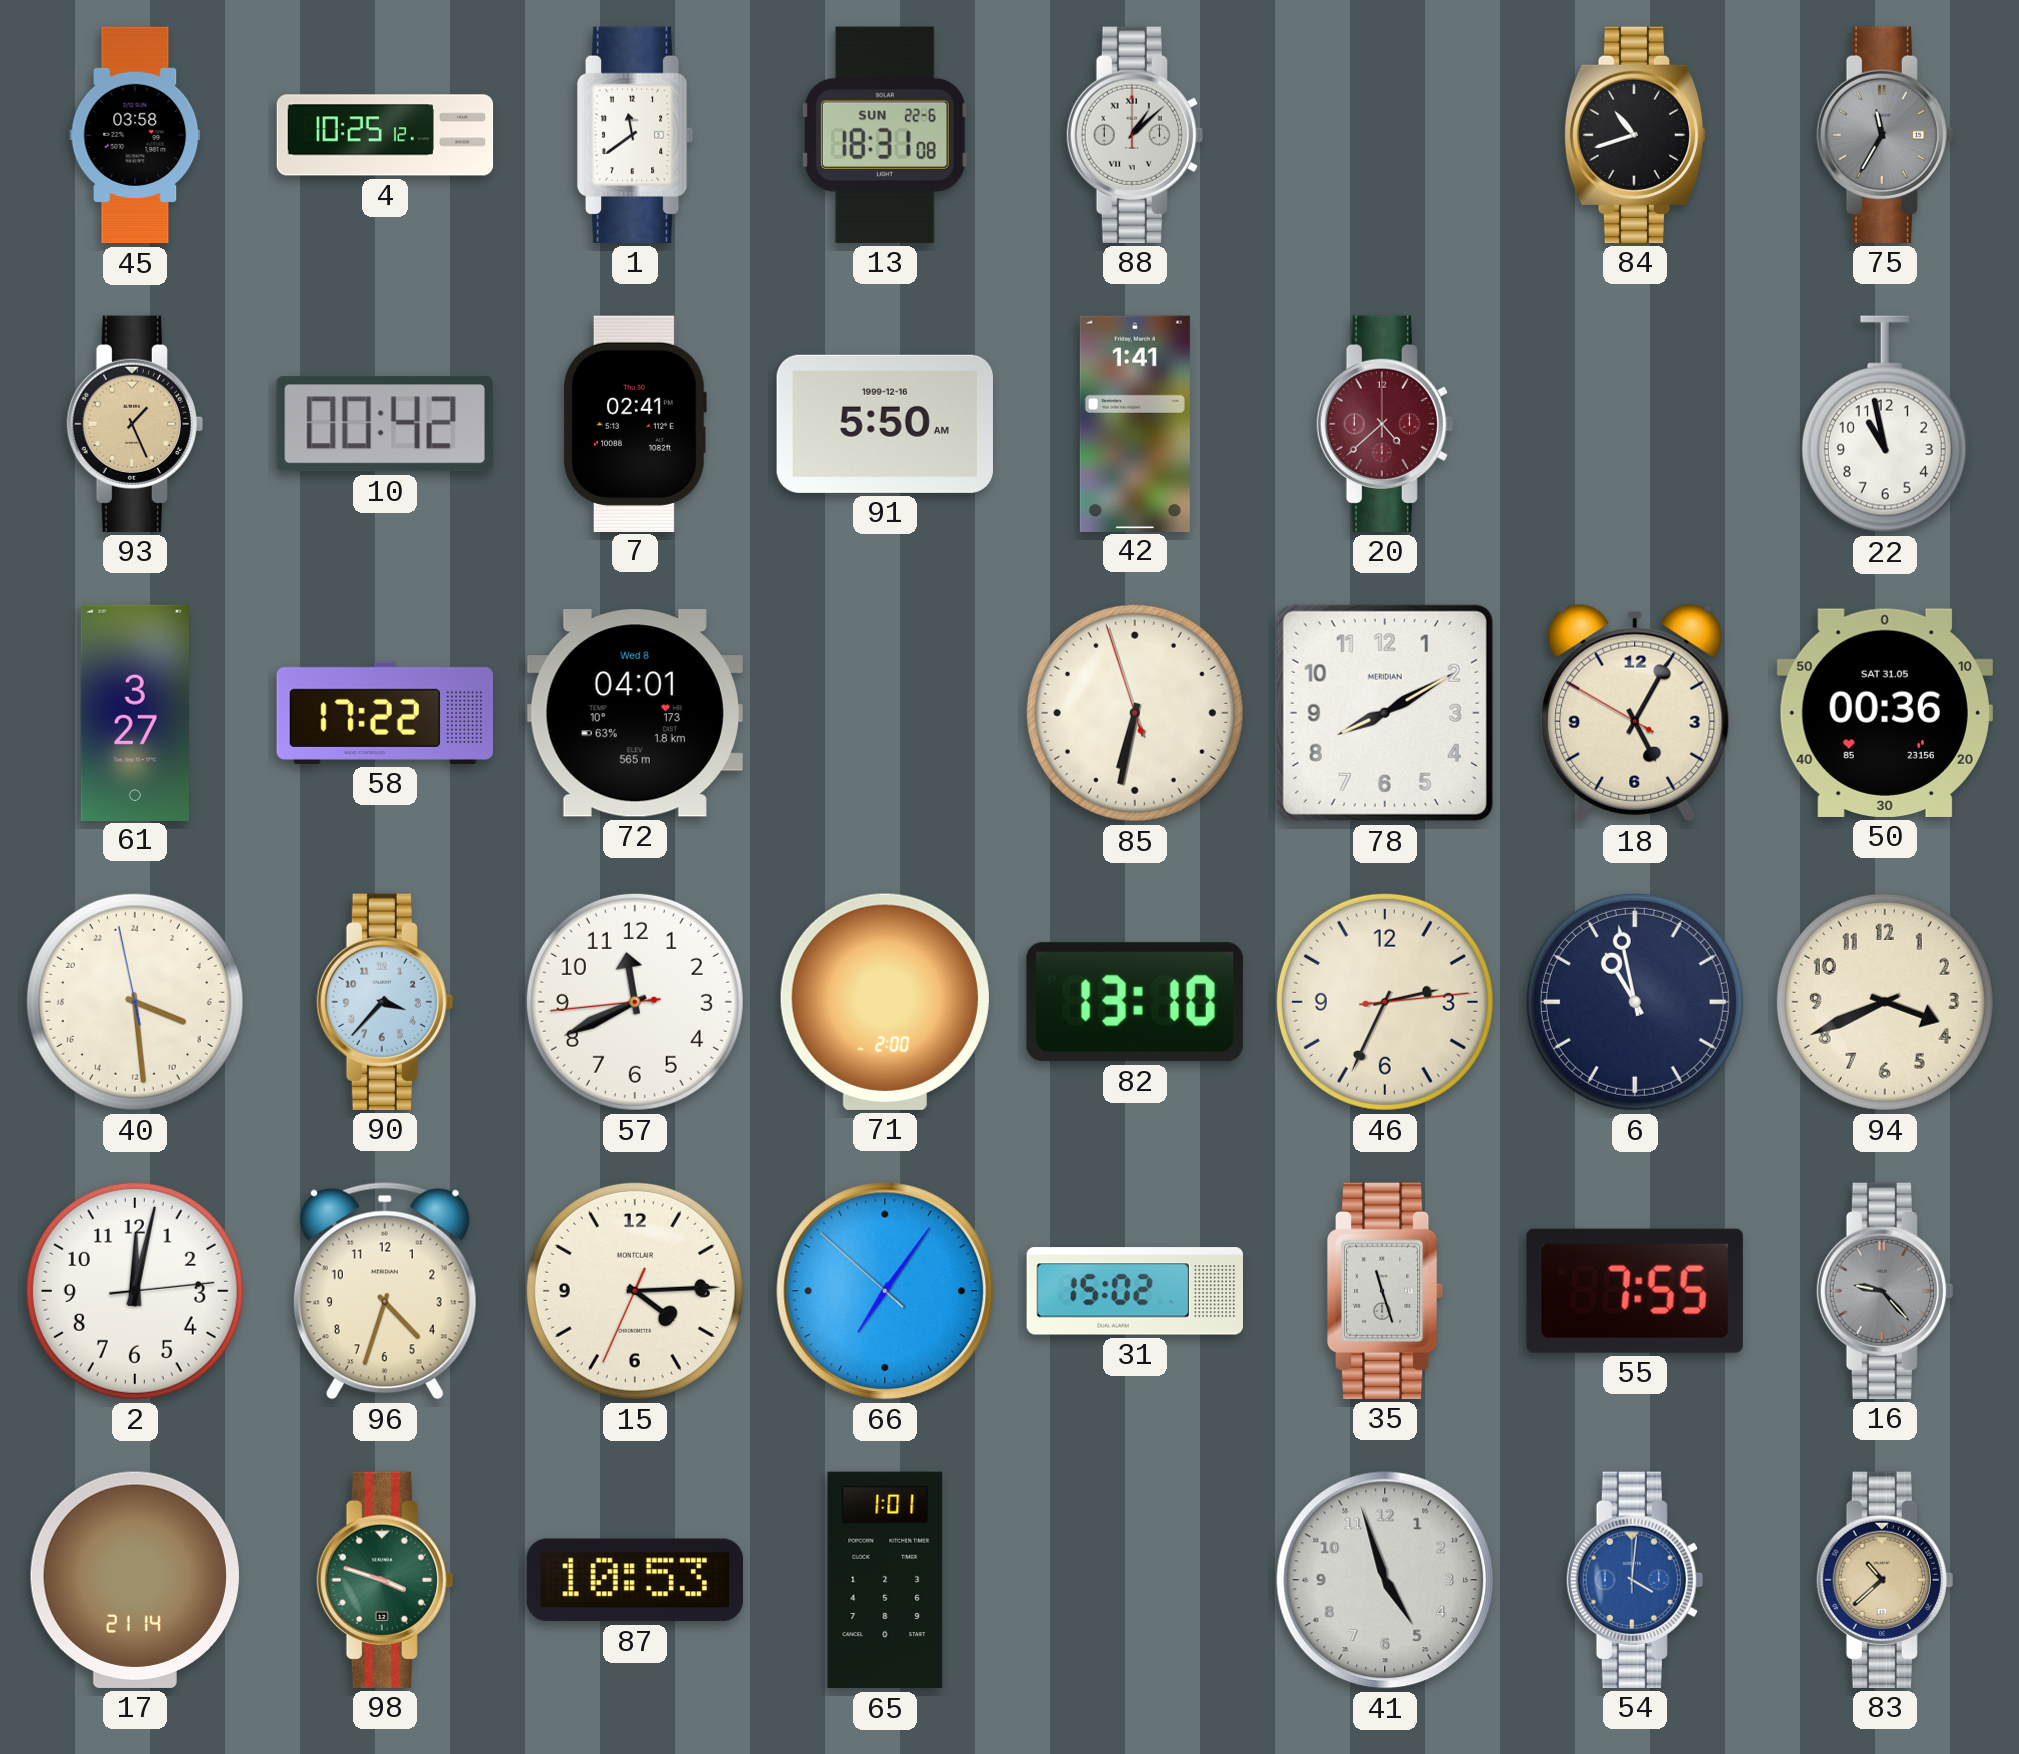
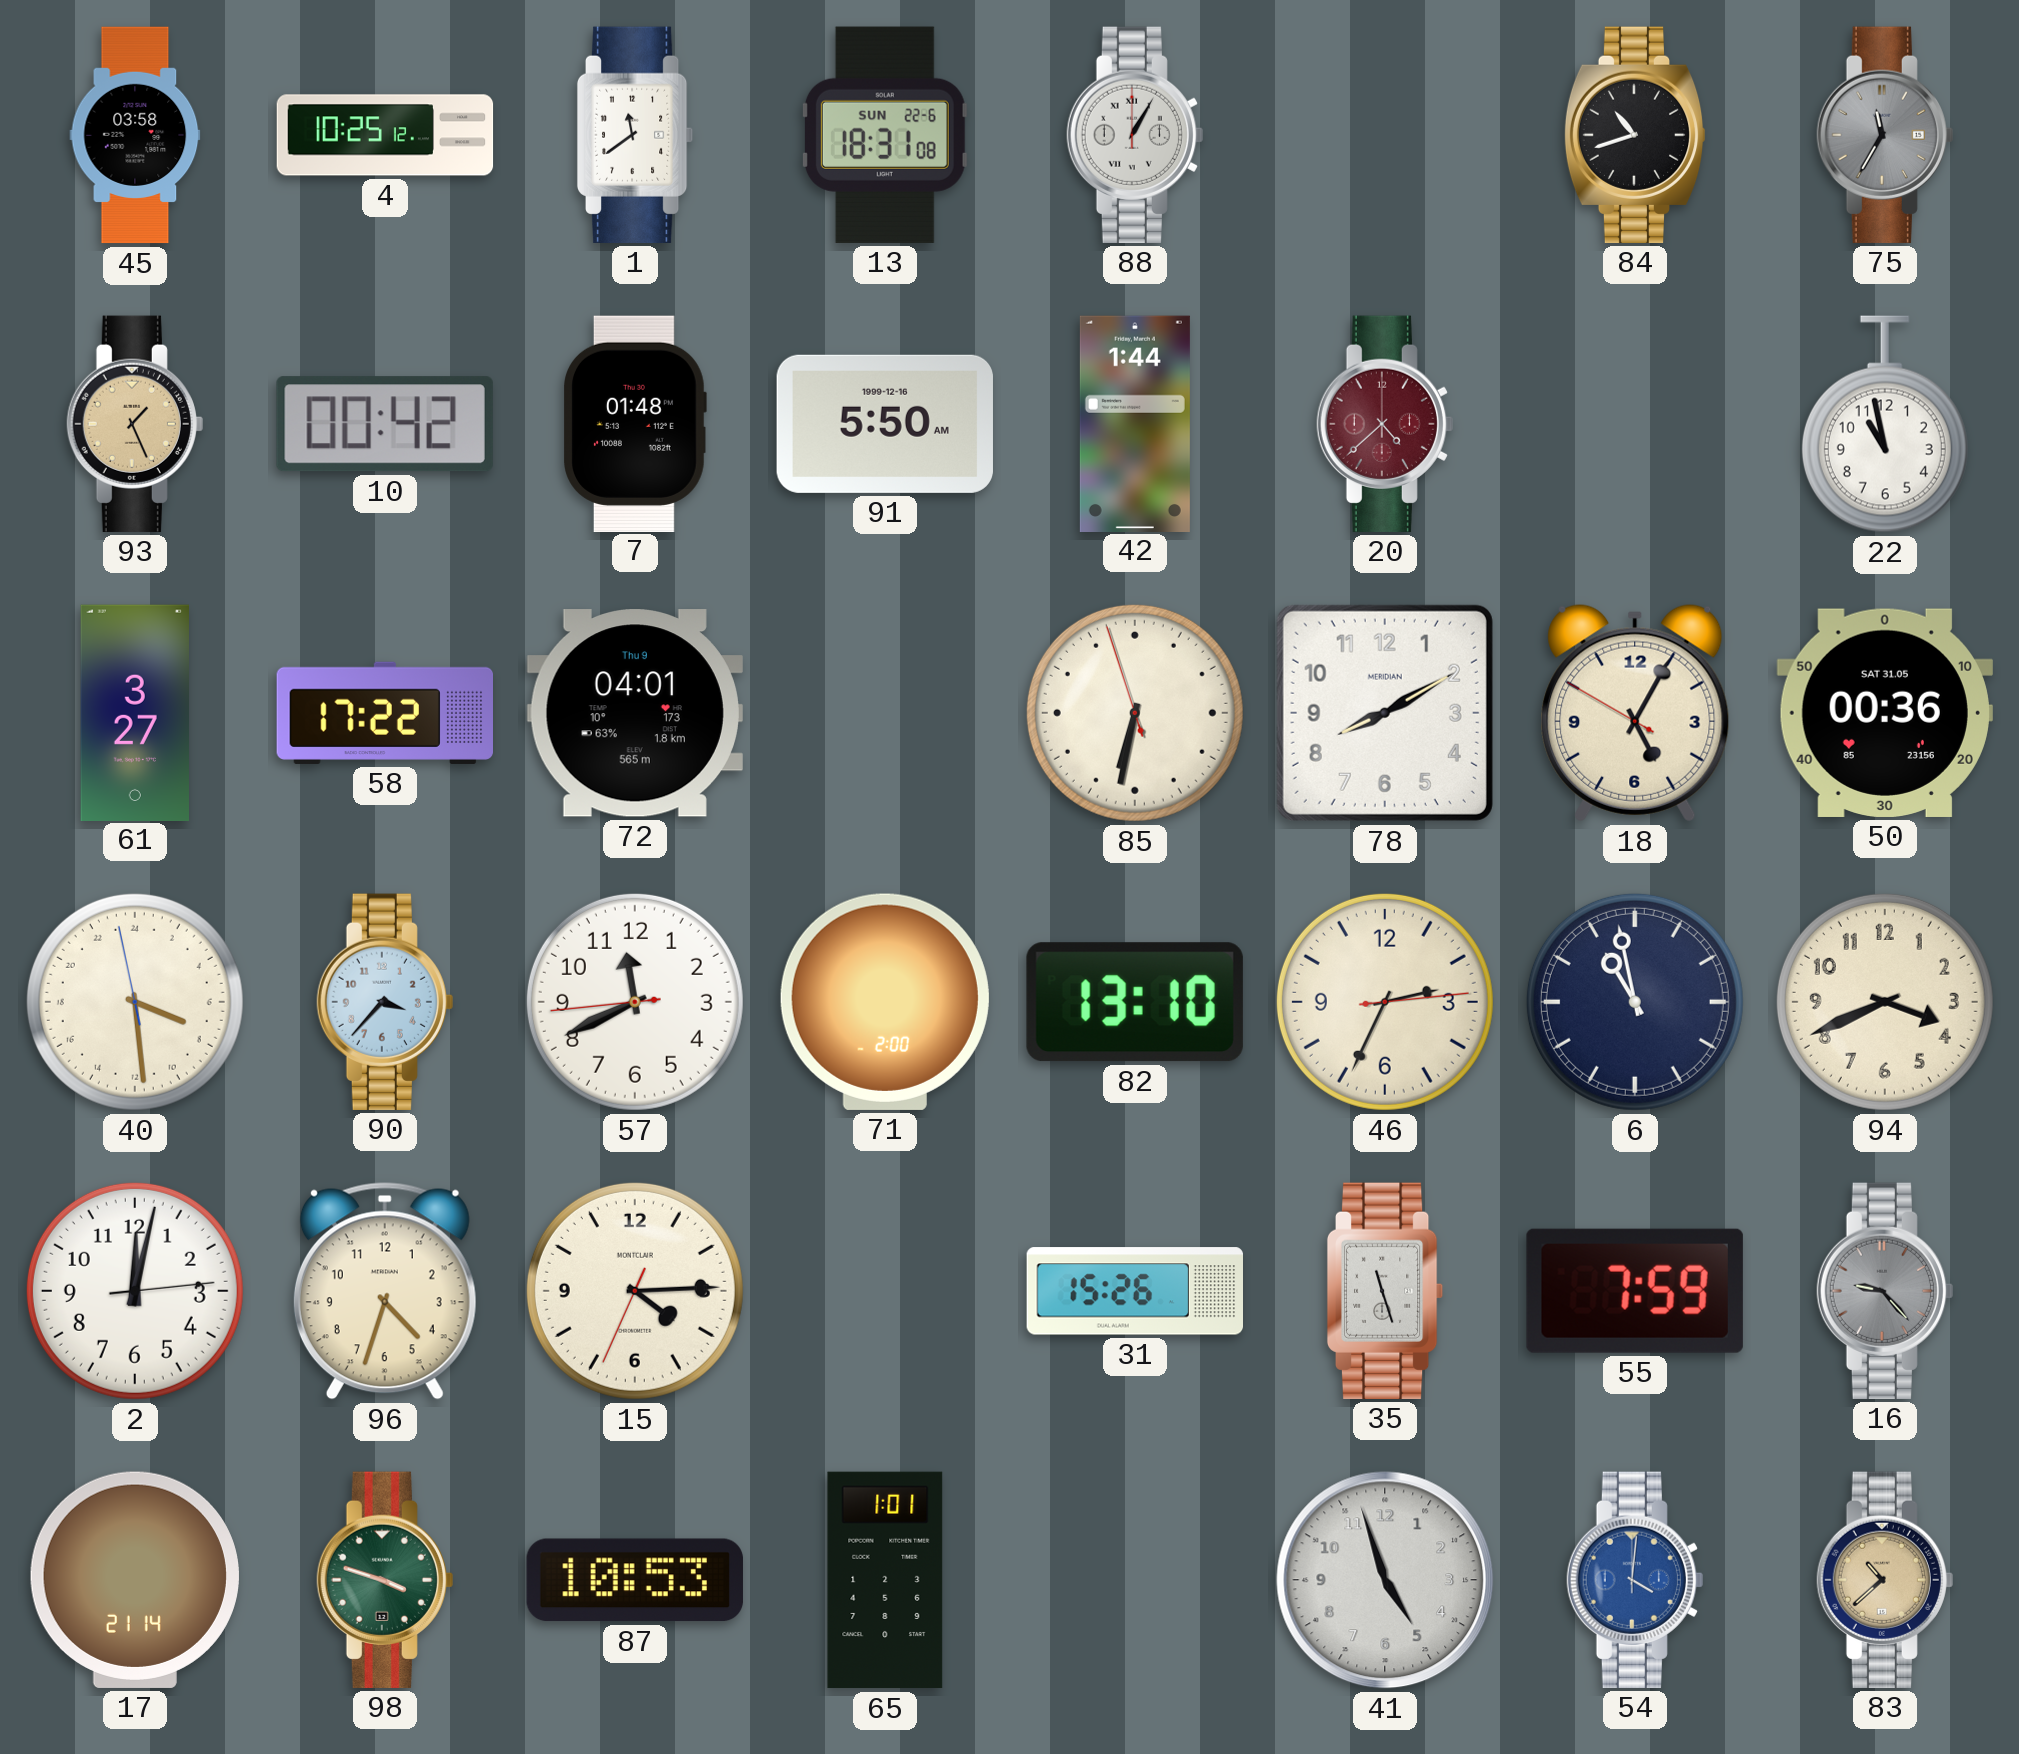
88: 1:08 -> 1:05
7: 02:41 -> 01:48
42: 1:41 -> 1:44
72 date: Wed 8 -> Thu 9
66: 7:05 -> none
31: 15:02 -> 15:26
55: 7:55 -> 7:59
